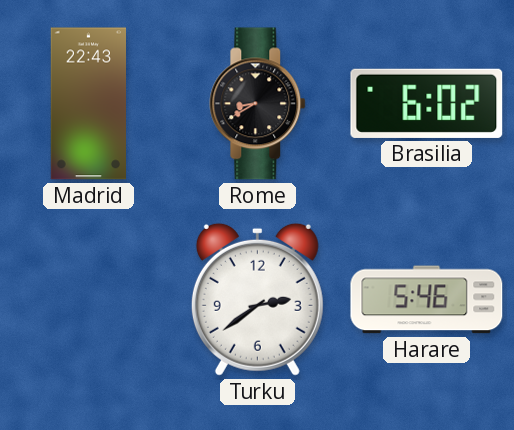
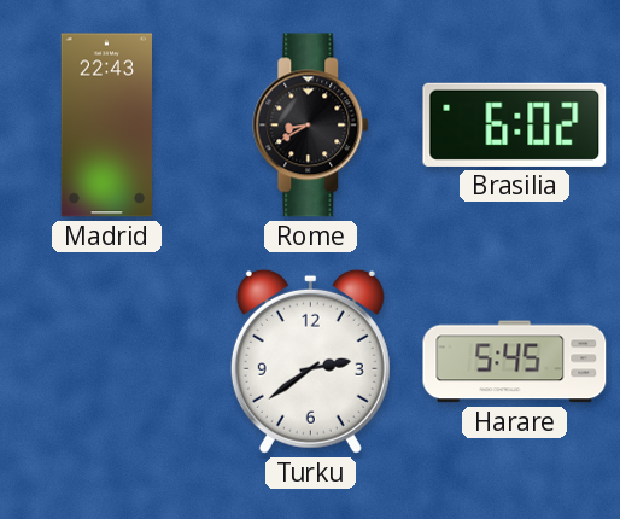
Harare: 5:46 -> 5:45
